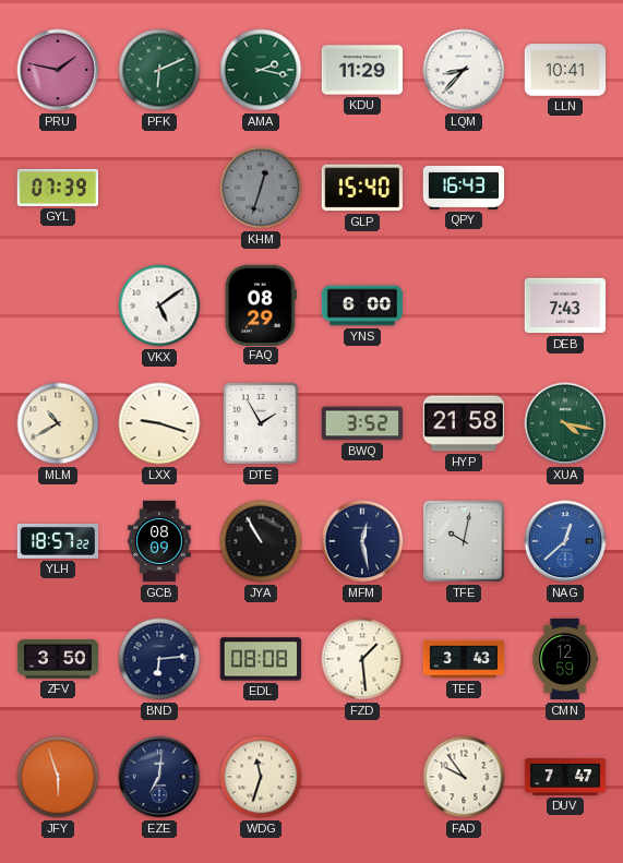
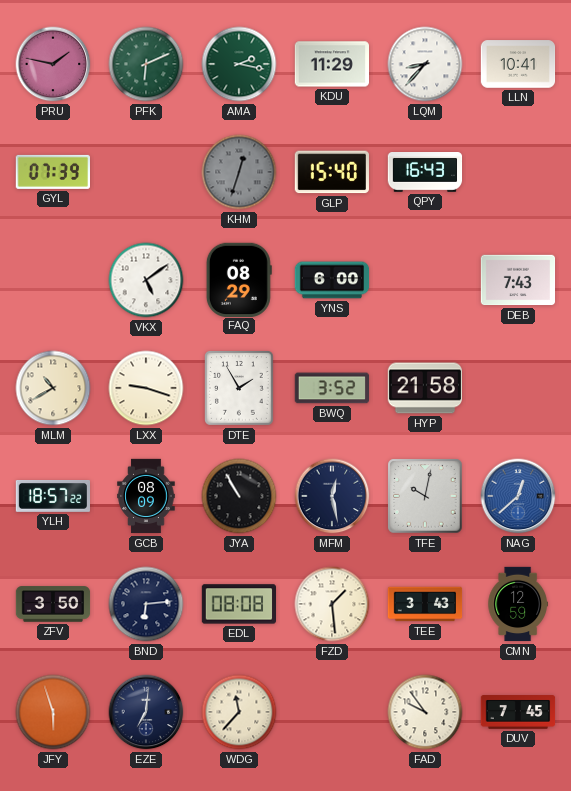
XUA: 4:17 -> none
WDG: 11:33 -> 11:37
DUV: 7:47 -> 7:45
